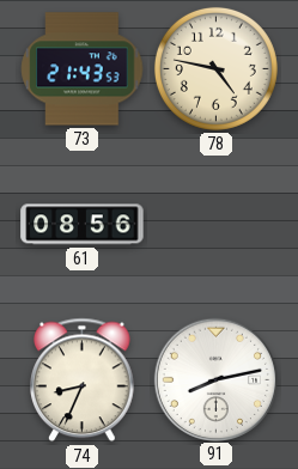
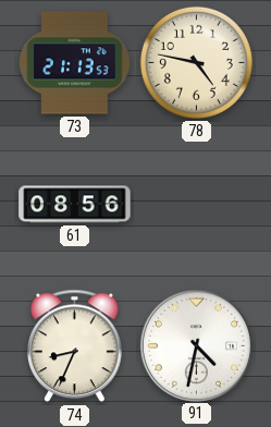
73: 21:43 -> 21:13
91: 8:13 -> 4:32
